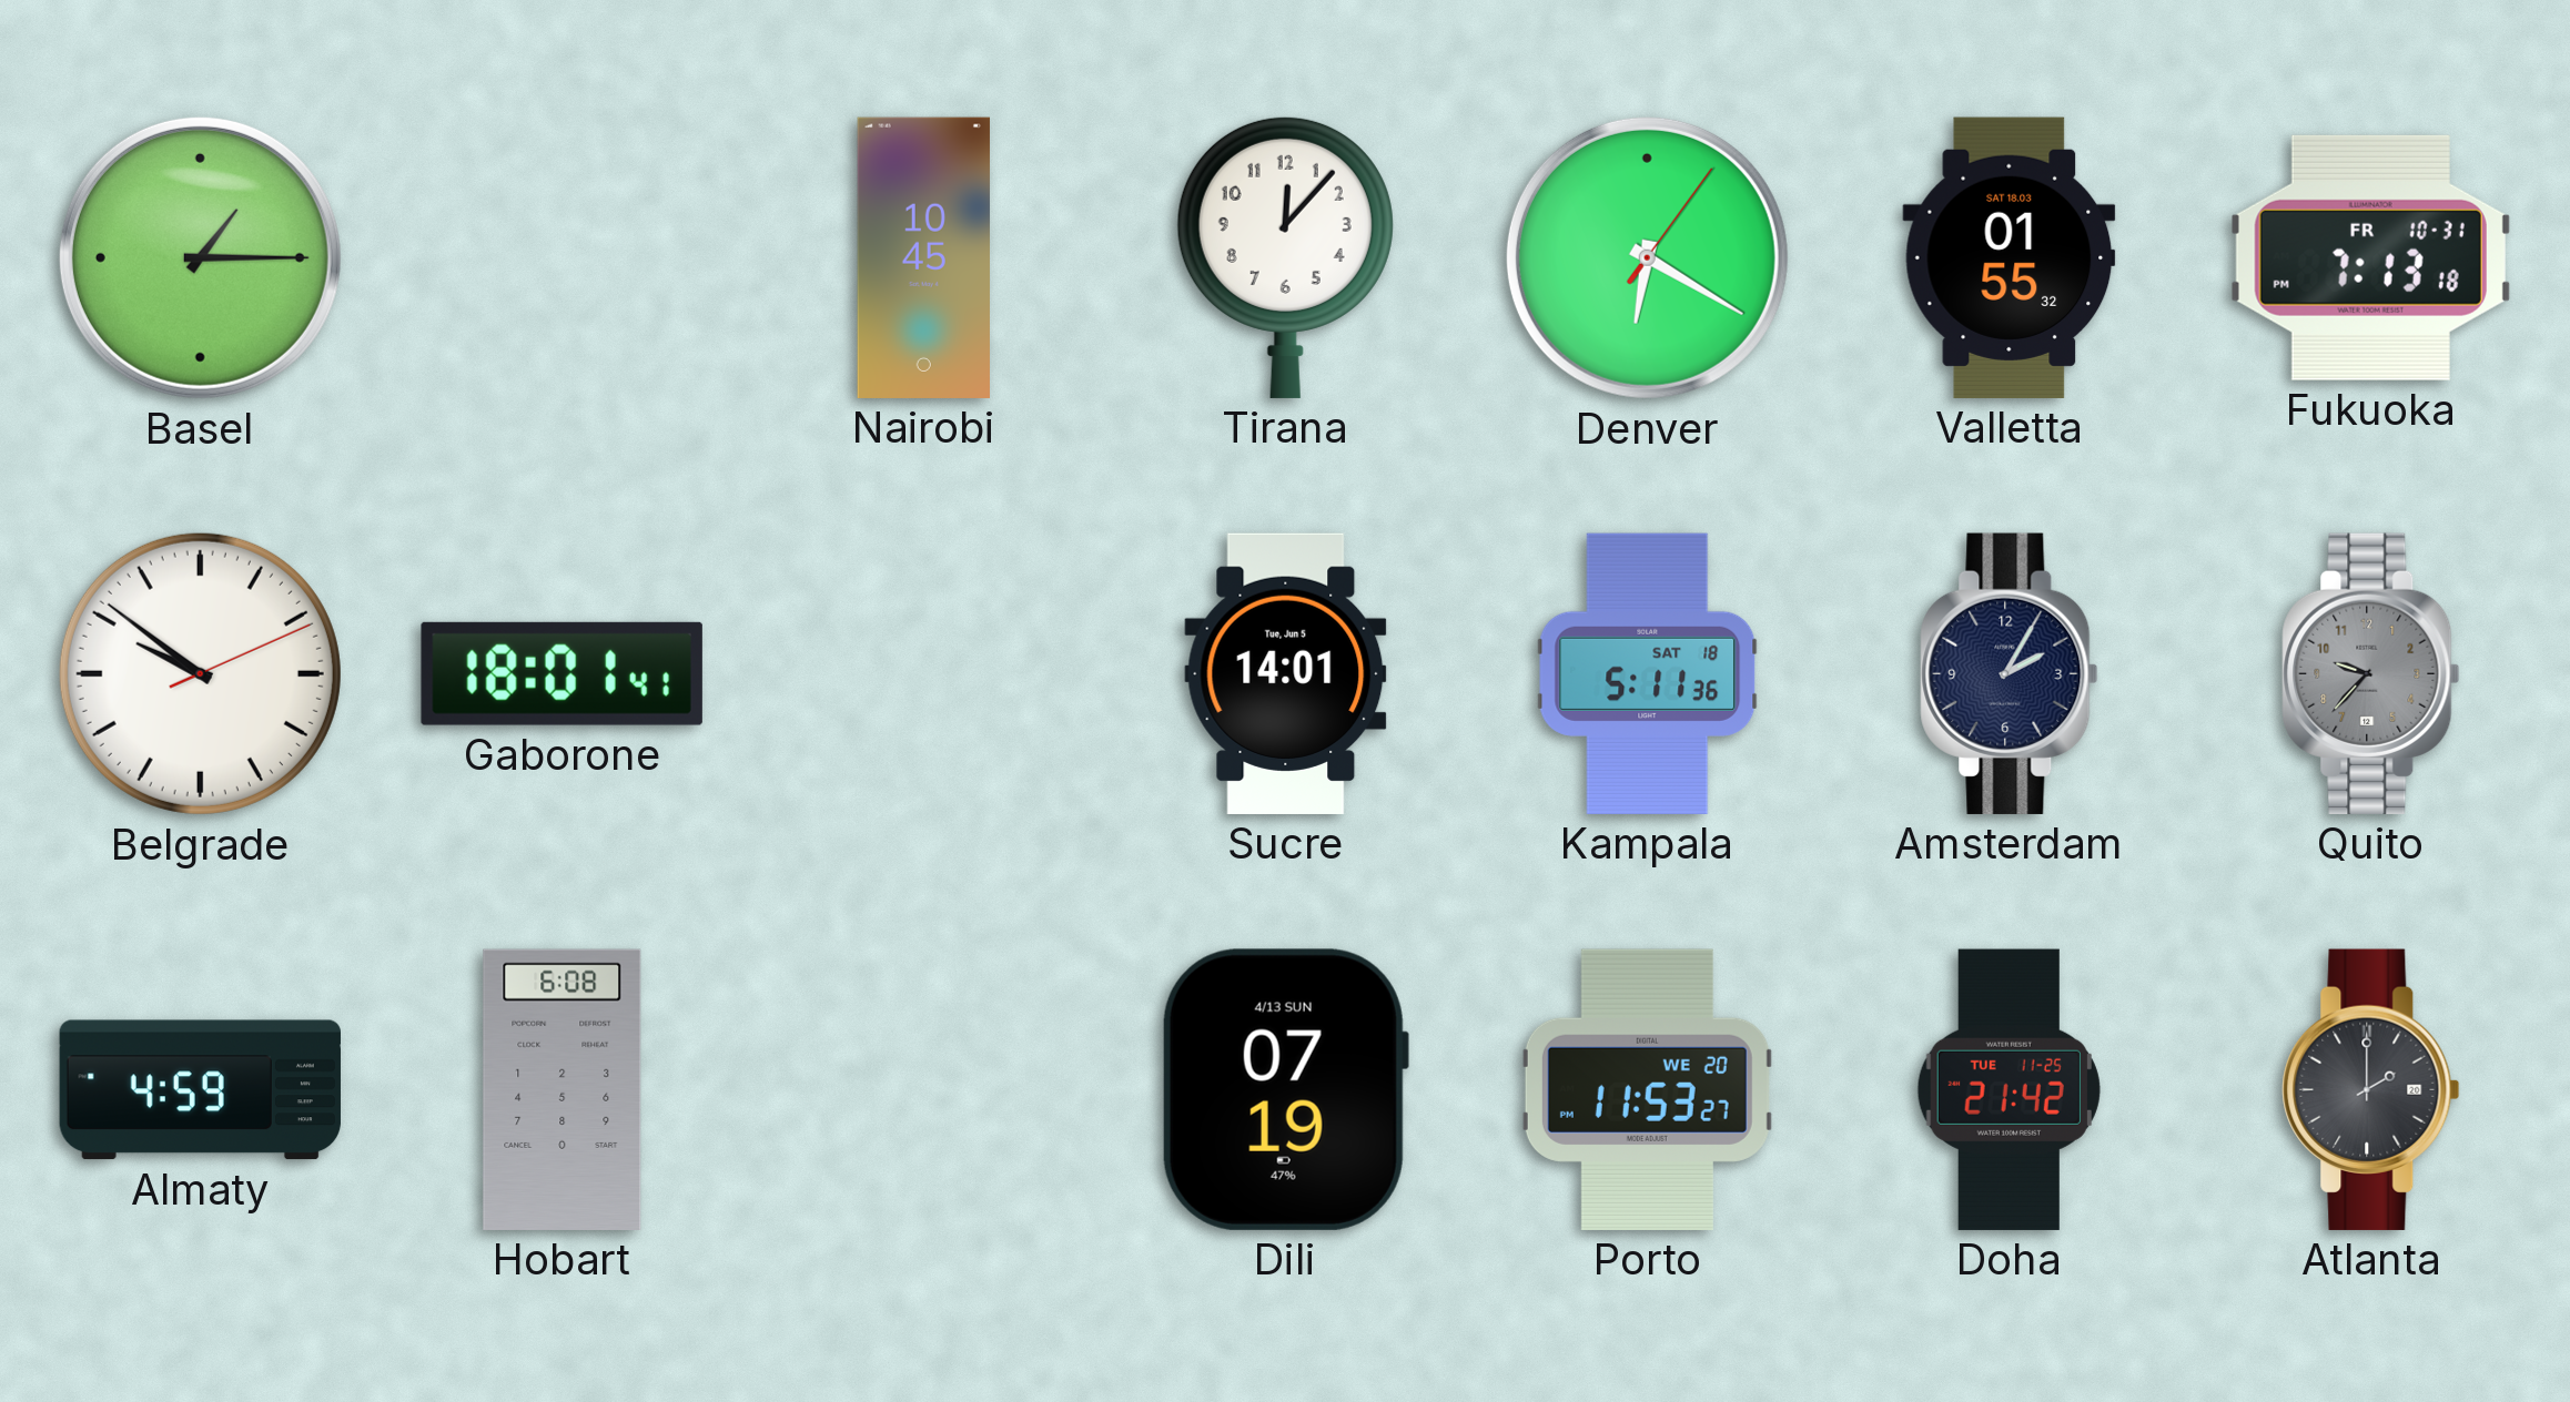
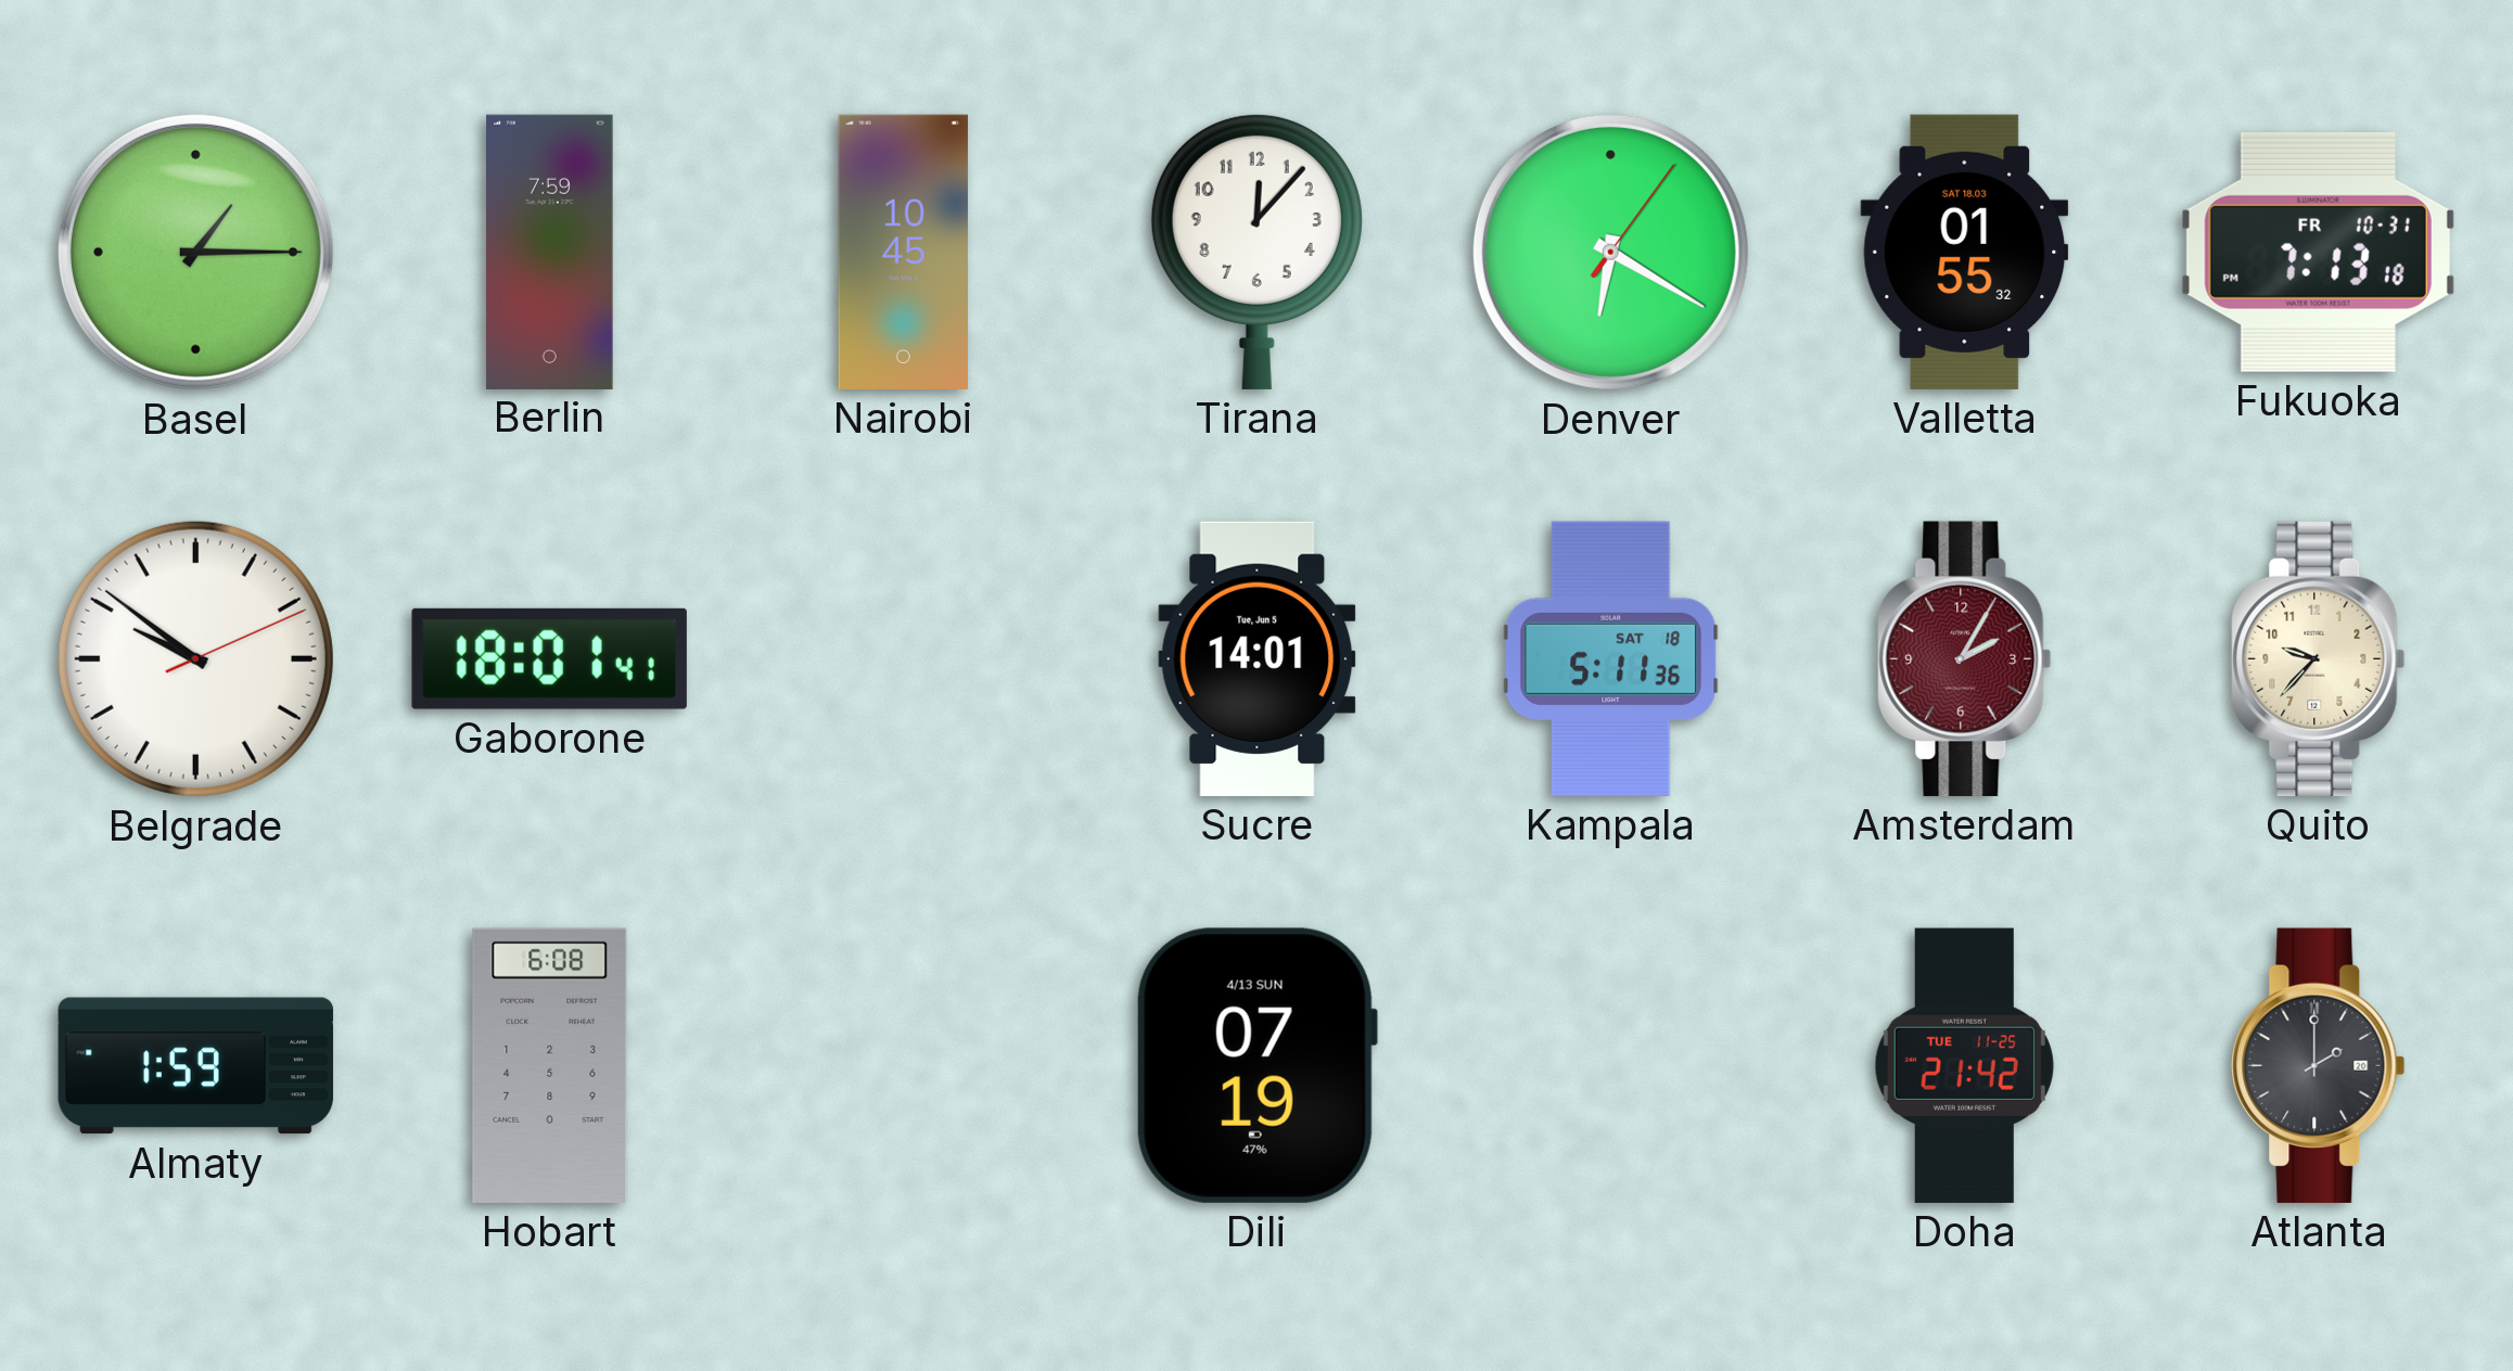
Berlin: none -> 7:59
Amsterdam dial: navy -> burgundy
Quito dial: grey -> cream
Almaty: 4:59 -> 1:59
Porto: 11:53 -> none
